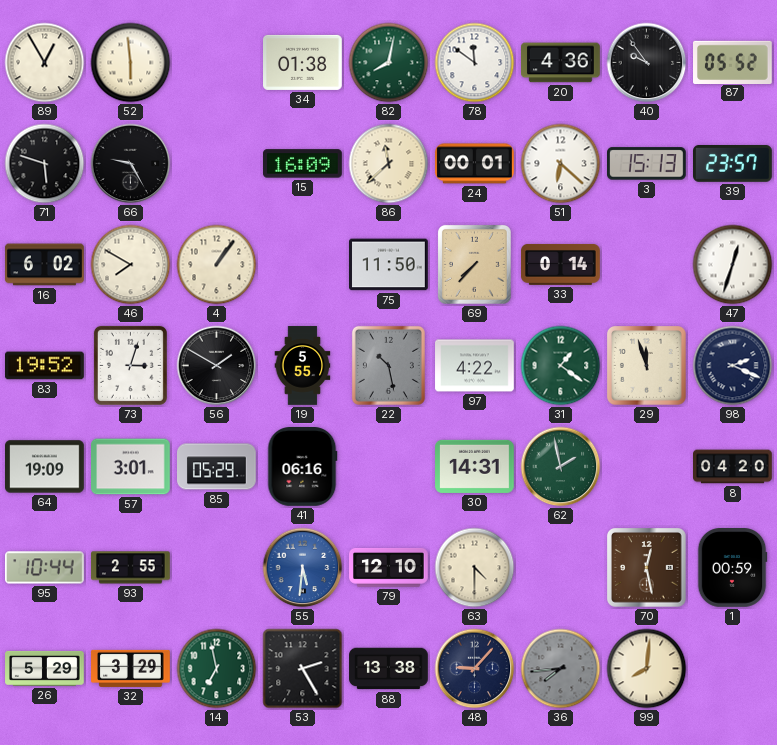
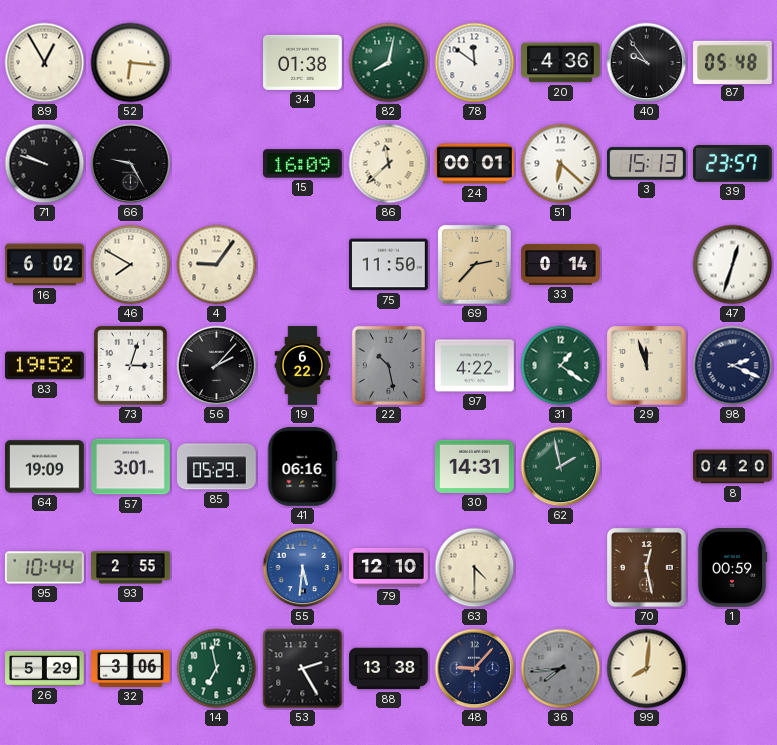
52: 5:59 -> 6:16
87: 05:52 -> 05:48
71: 5:48 -> 9:48
4: 1:06 -> 9:06
69: 7:37 -> 2:37
56: 1:50 -> 2:07
19: 5:55 -> 6:22
32: 3:29 -> 3:06
